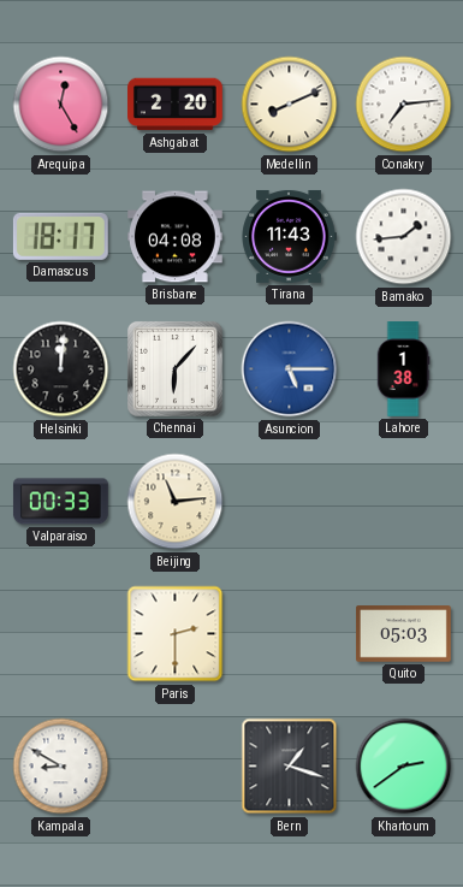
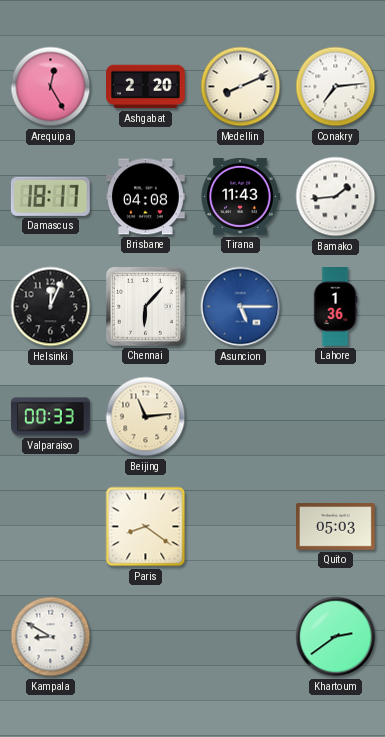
Helsinki: 12:01 -> 12:04
Lahore: 1:38 -> 1:36
Paris: 2:30 -> 8:21
Bern: 1:18 -> none
